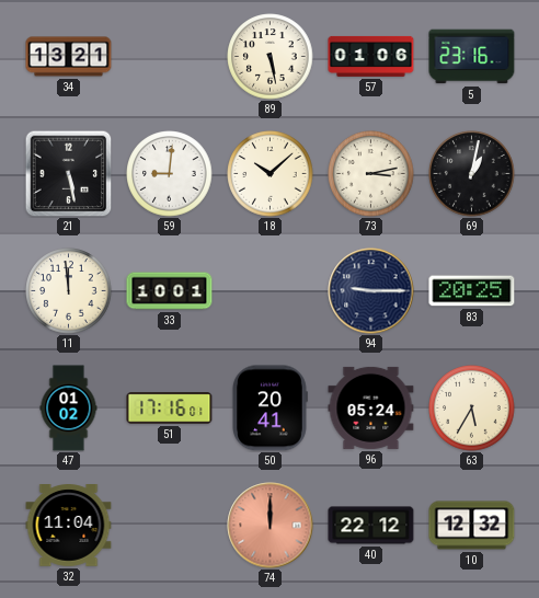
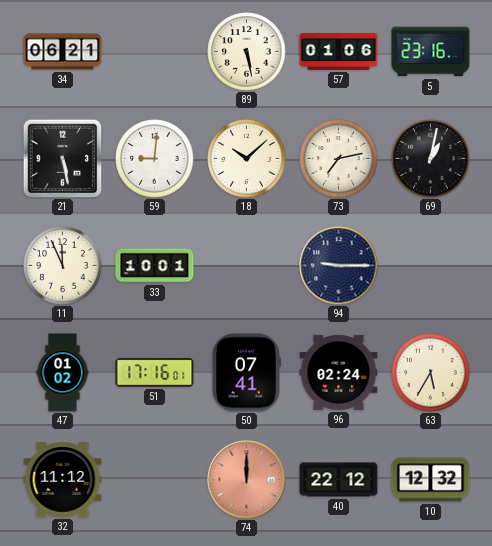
34: 13:21 -> 06:21
73: 3:13 -> 7:13
11: 11:59 -> 11:56
83: 20:25 -> none
50: 20:41 -> 07:41
96: 05:24 -> 02:24
32: 11:04 -> 11:12
